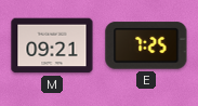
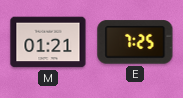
M: 09:21 -> 01:21
